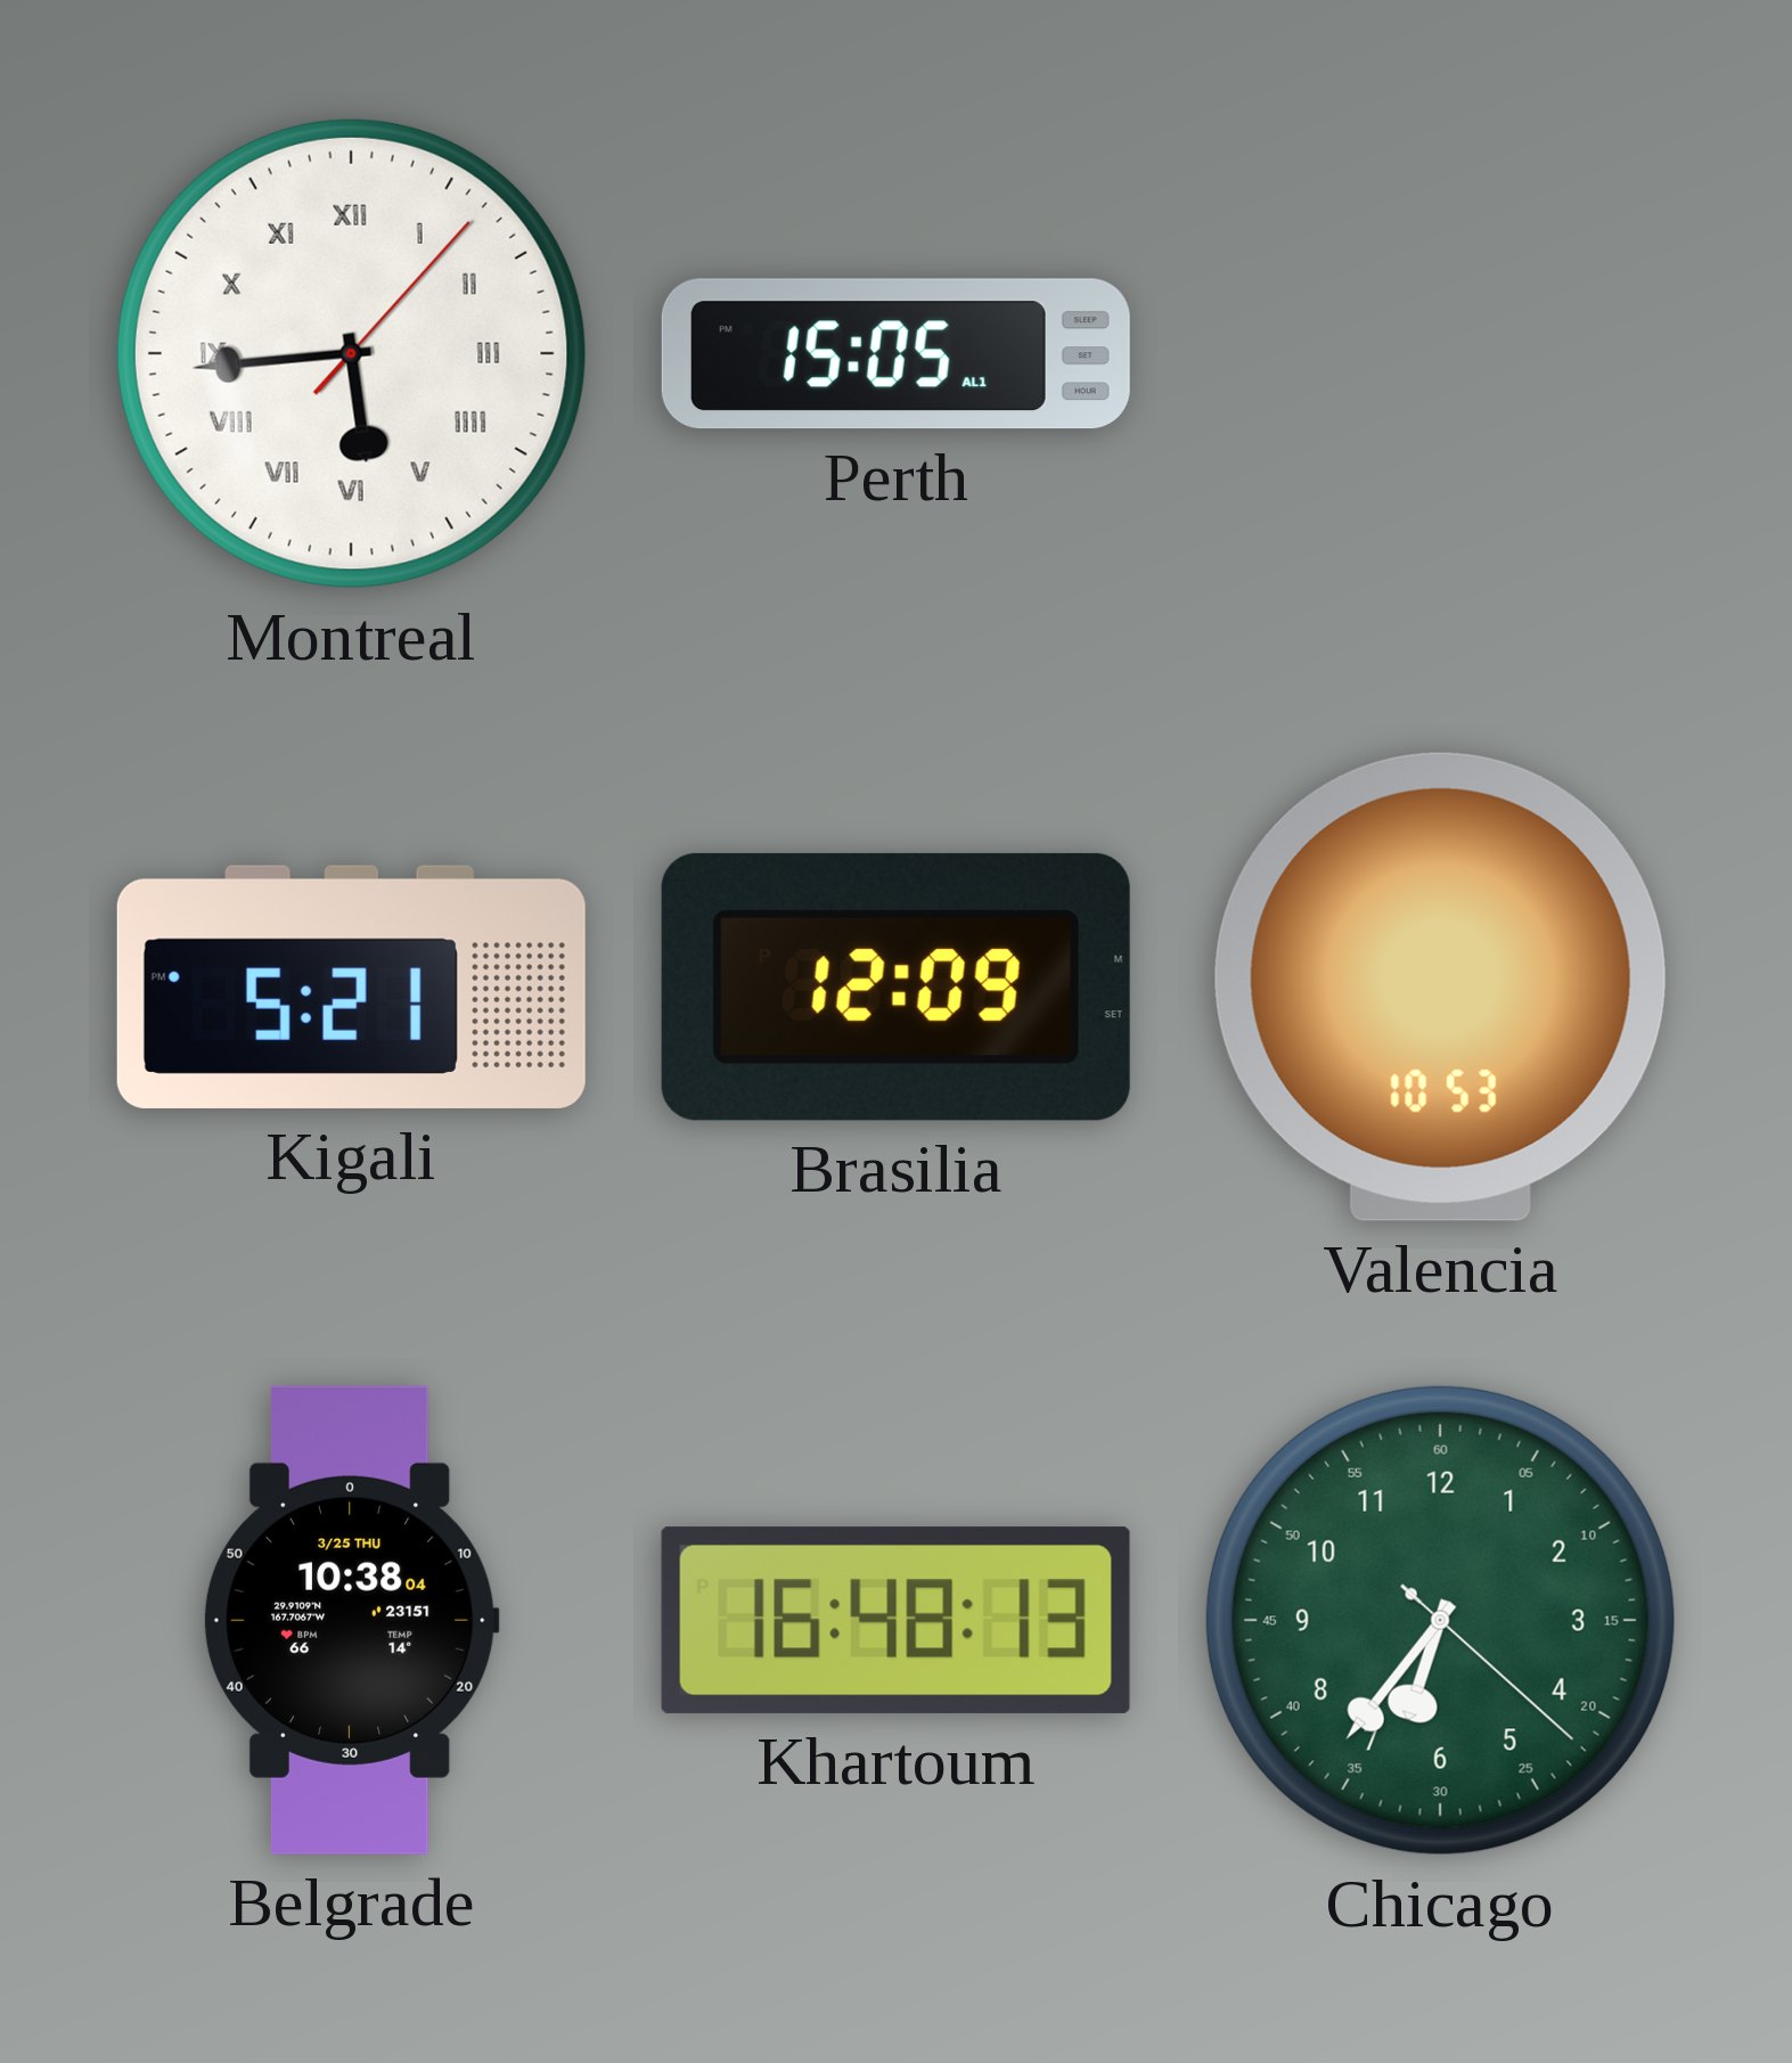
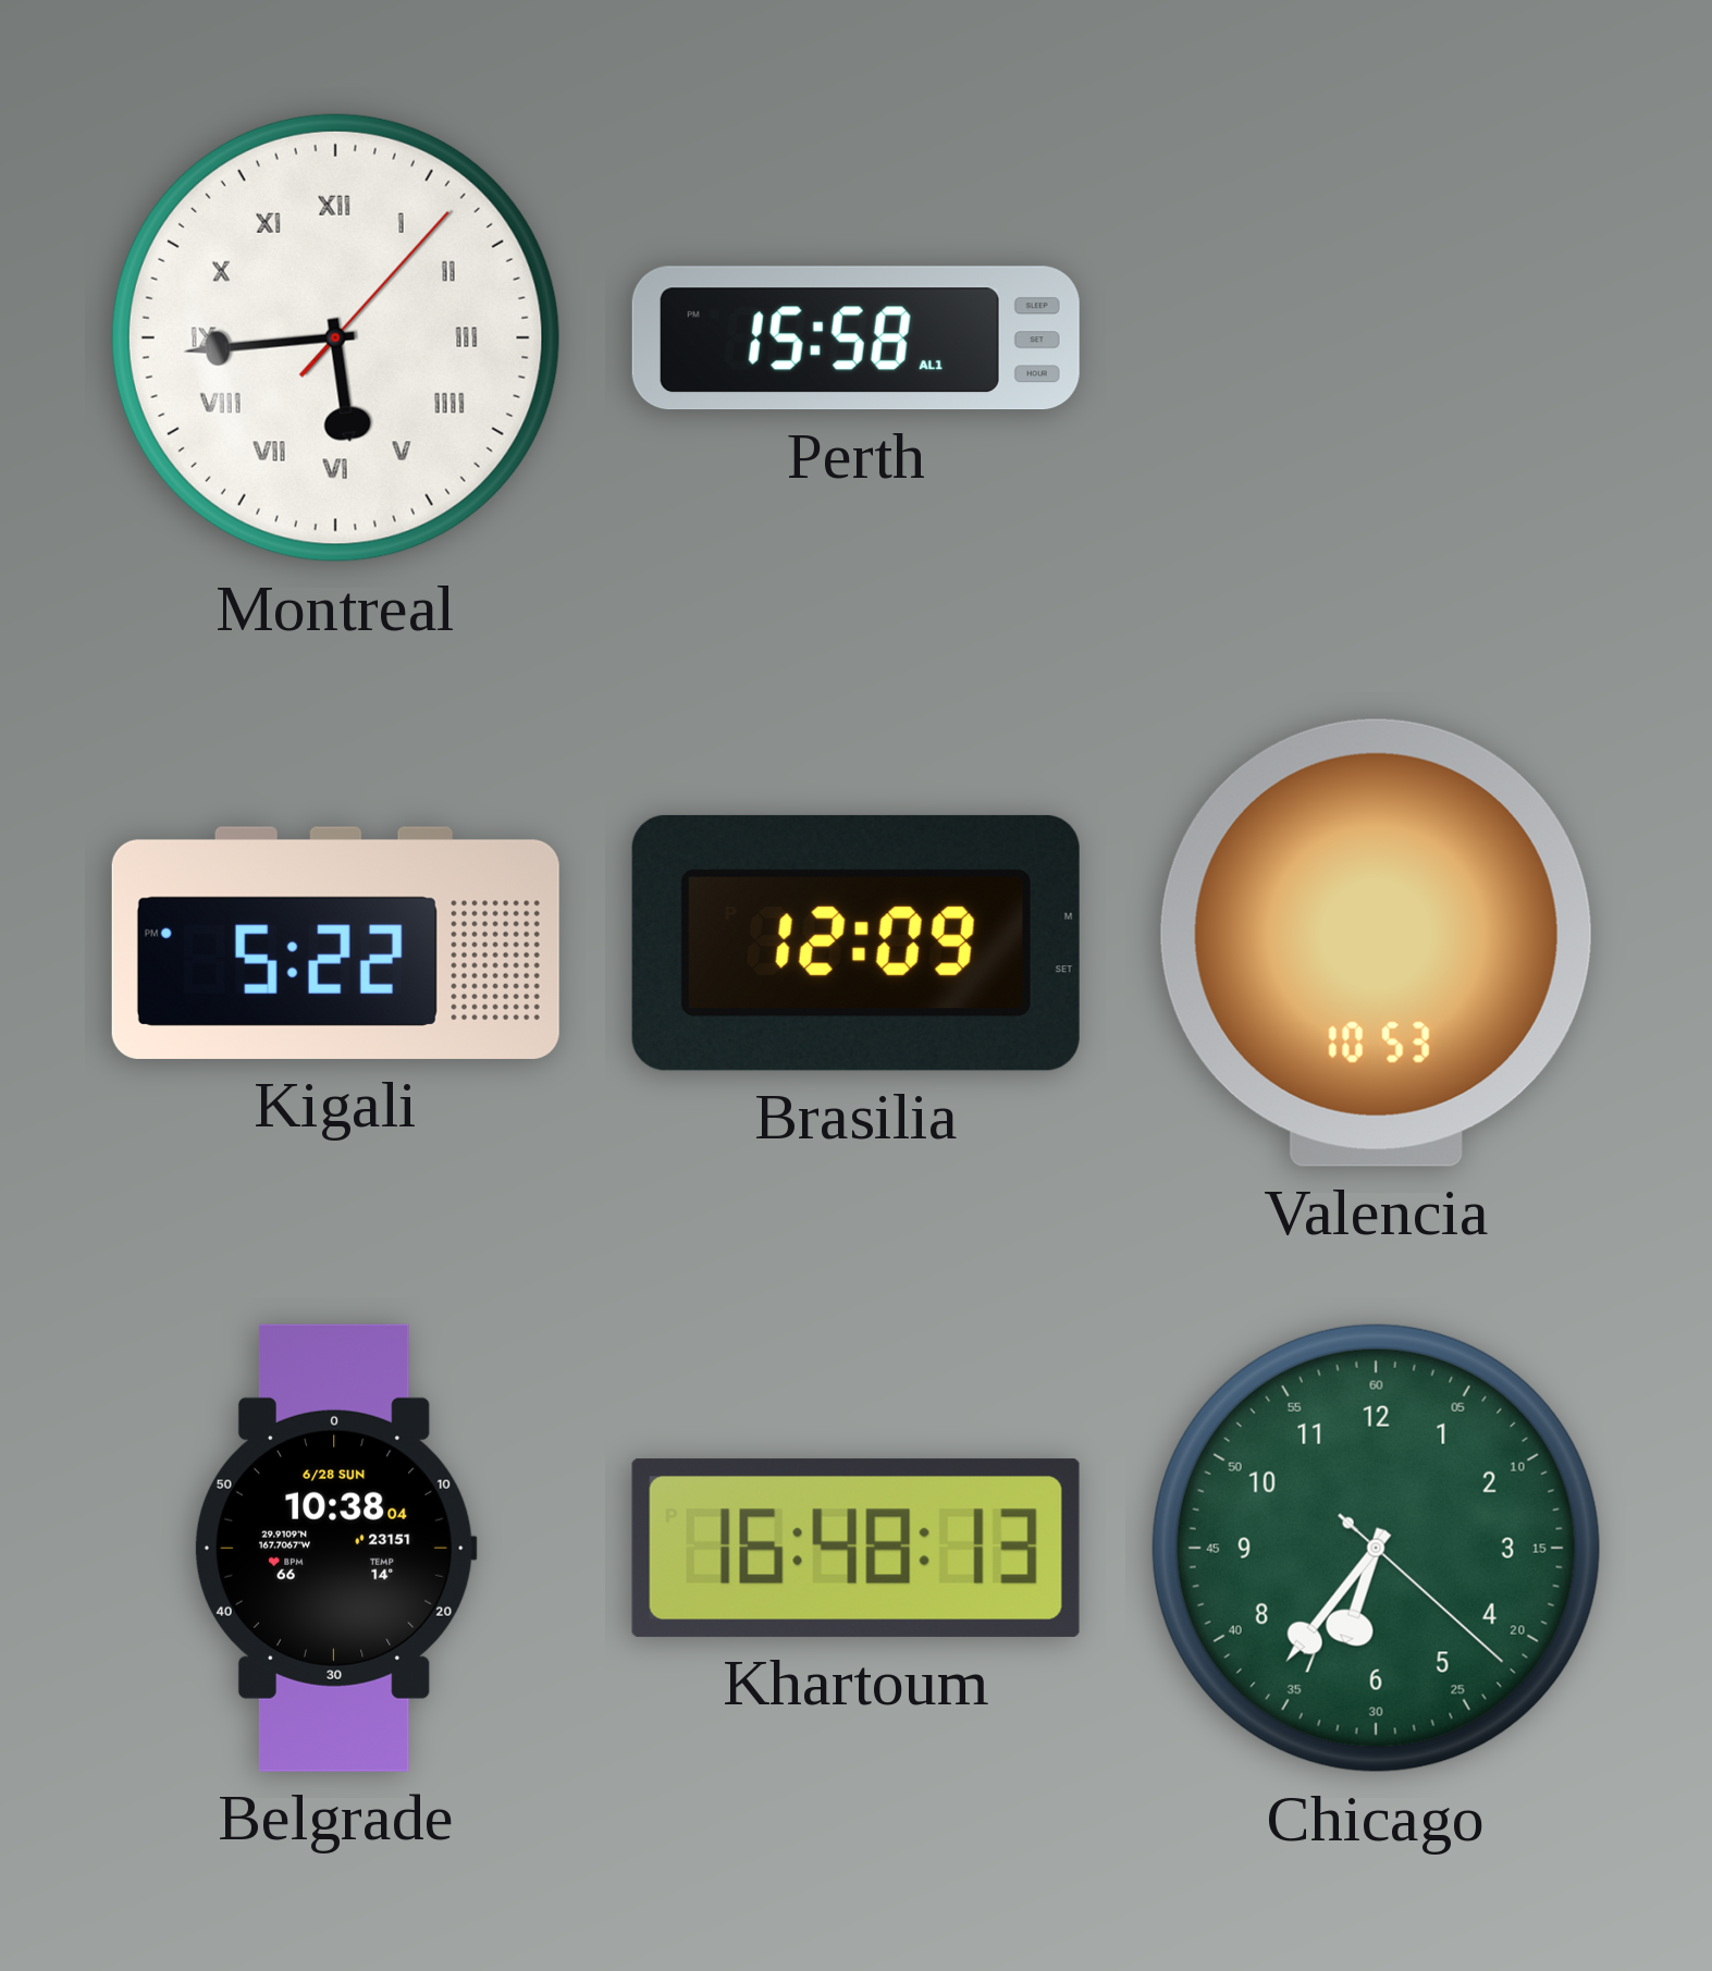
Perth: 15:05 -> 15:58
Kigali: 5:21 -> 5:22
Belgrade date: 3/25 THU -> 6/28 SUN
